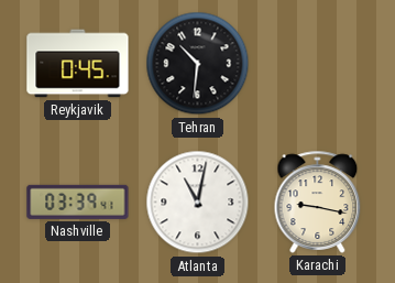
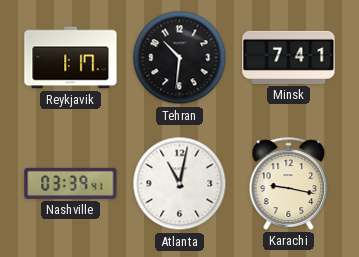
Reykjavik: 0:45 -> 1:17
Minsk: none -> 7:41
